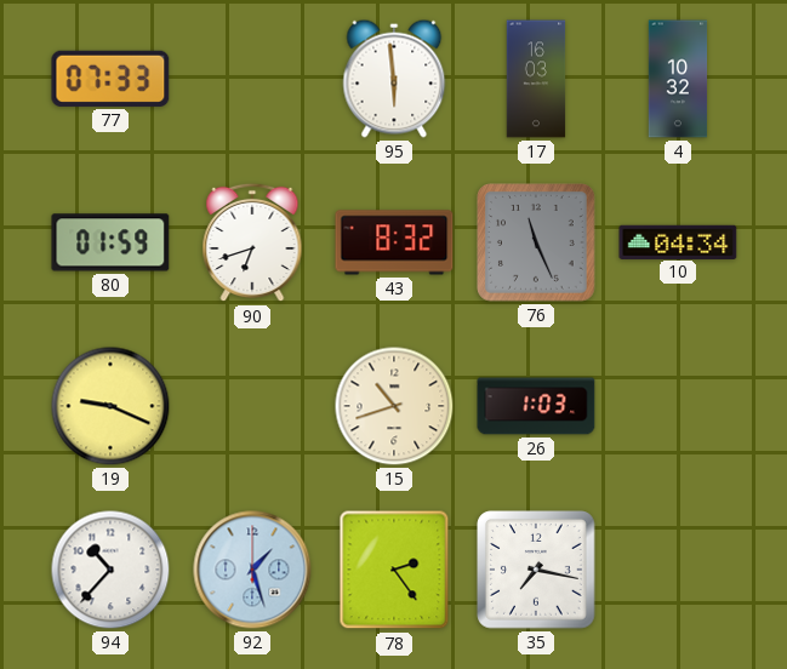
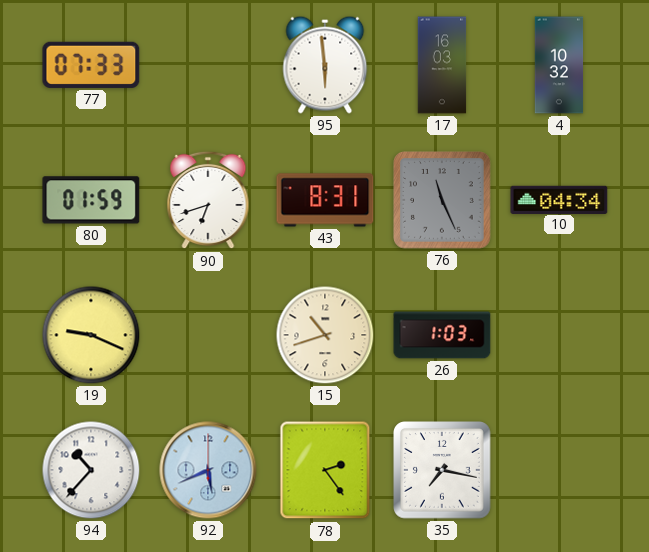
43: 8:32 -> 8:31
92: 1:27 -> 5:41
